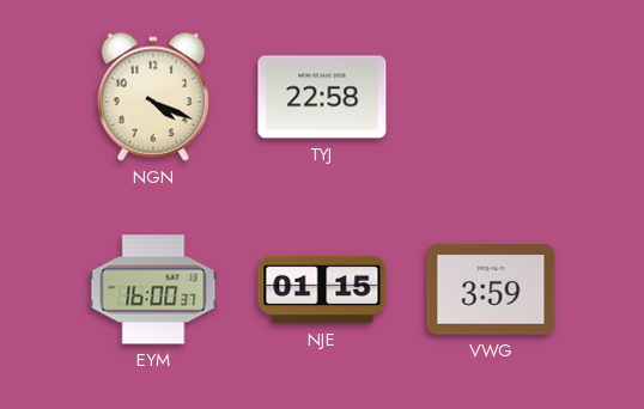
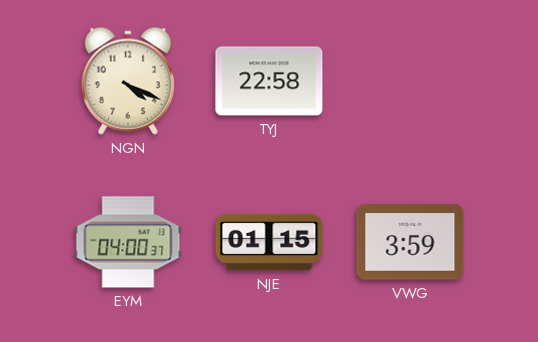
EYM: 16:00 -> 04:00
